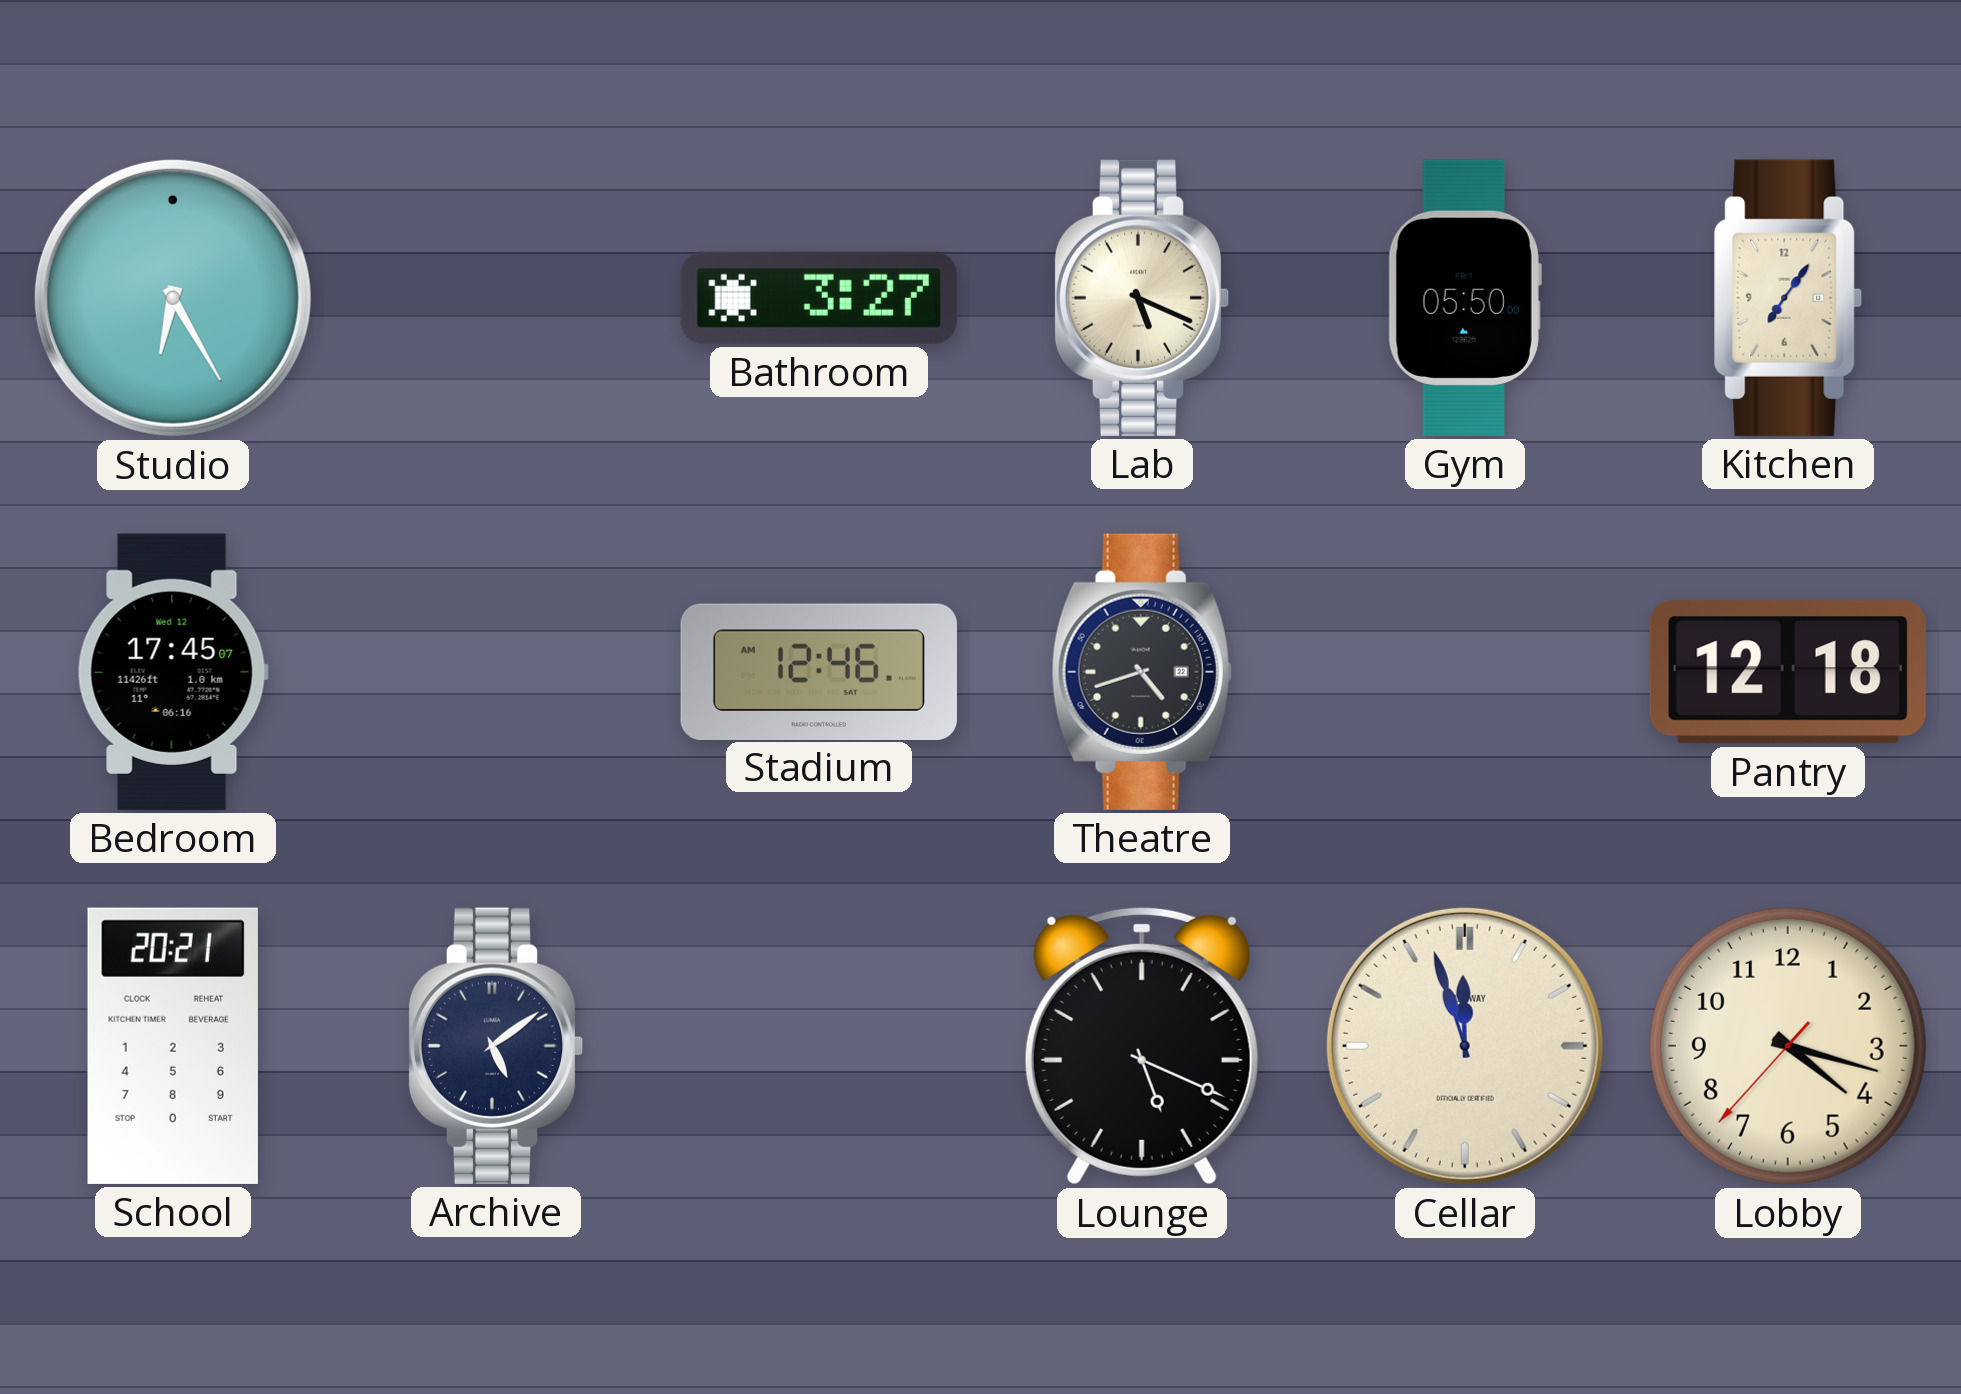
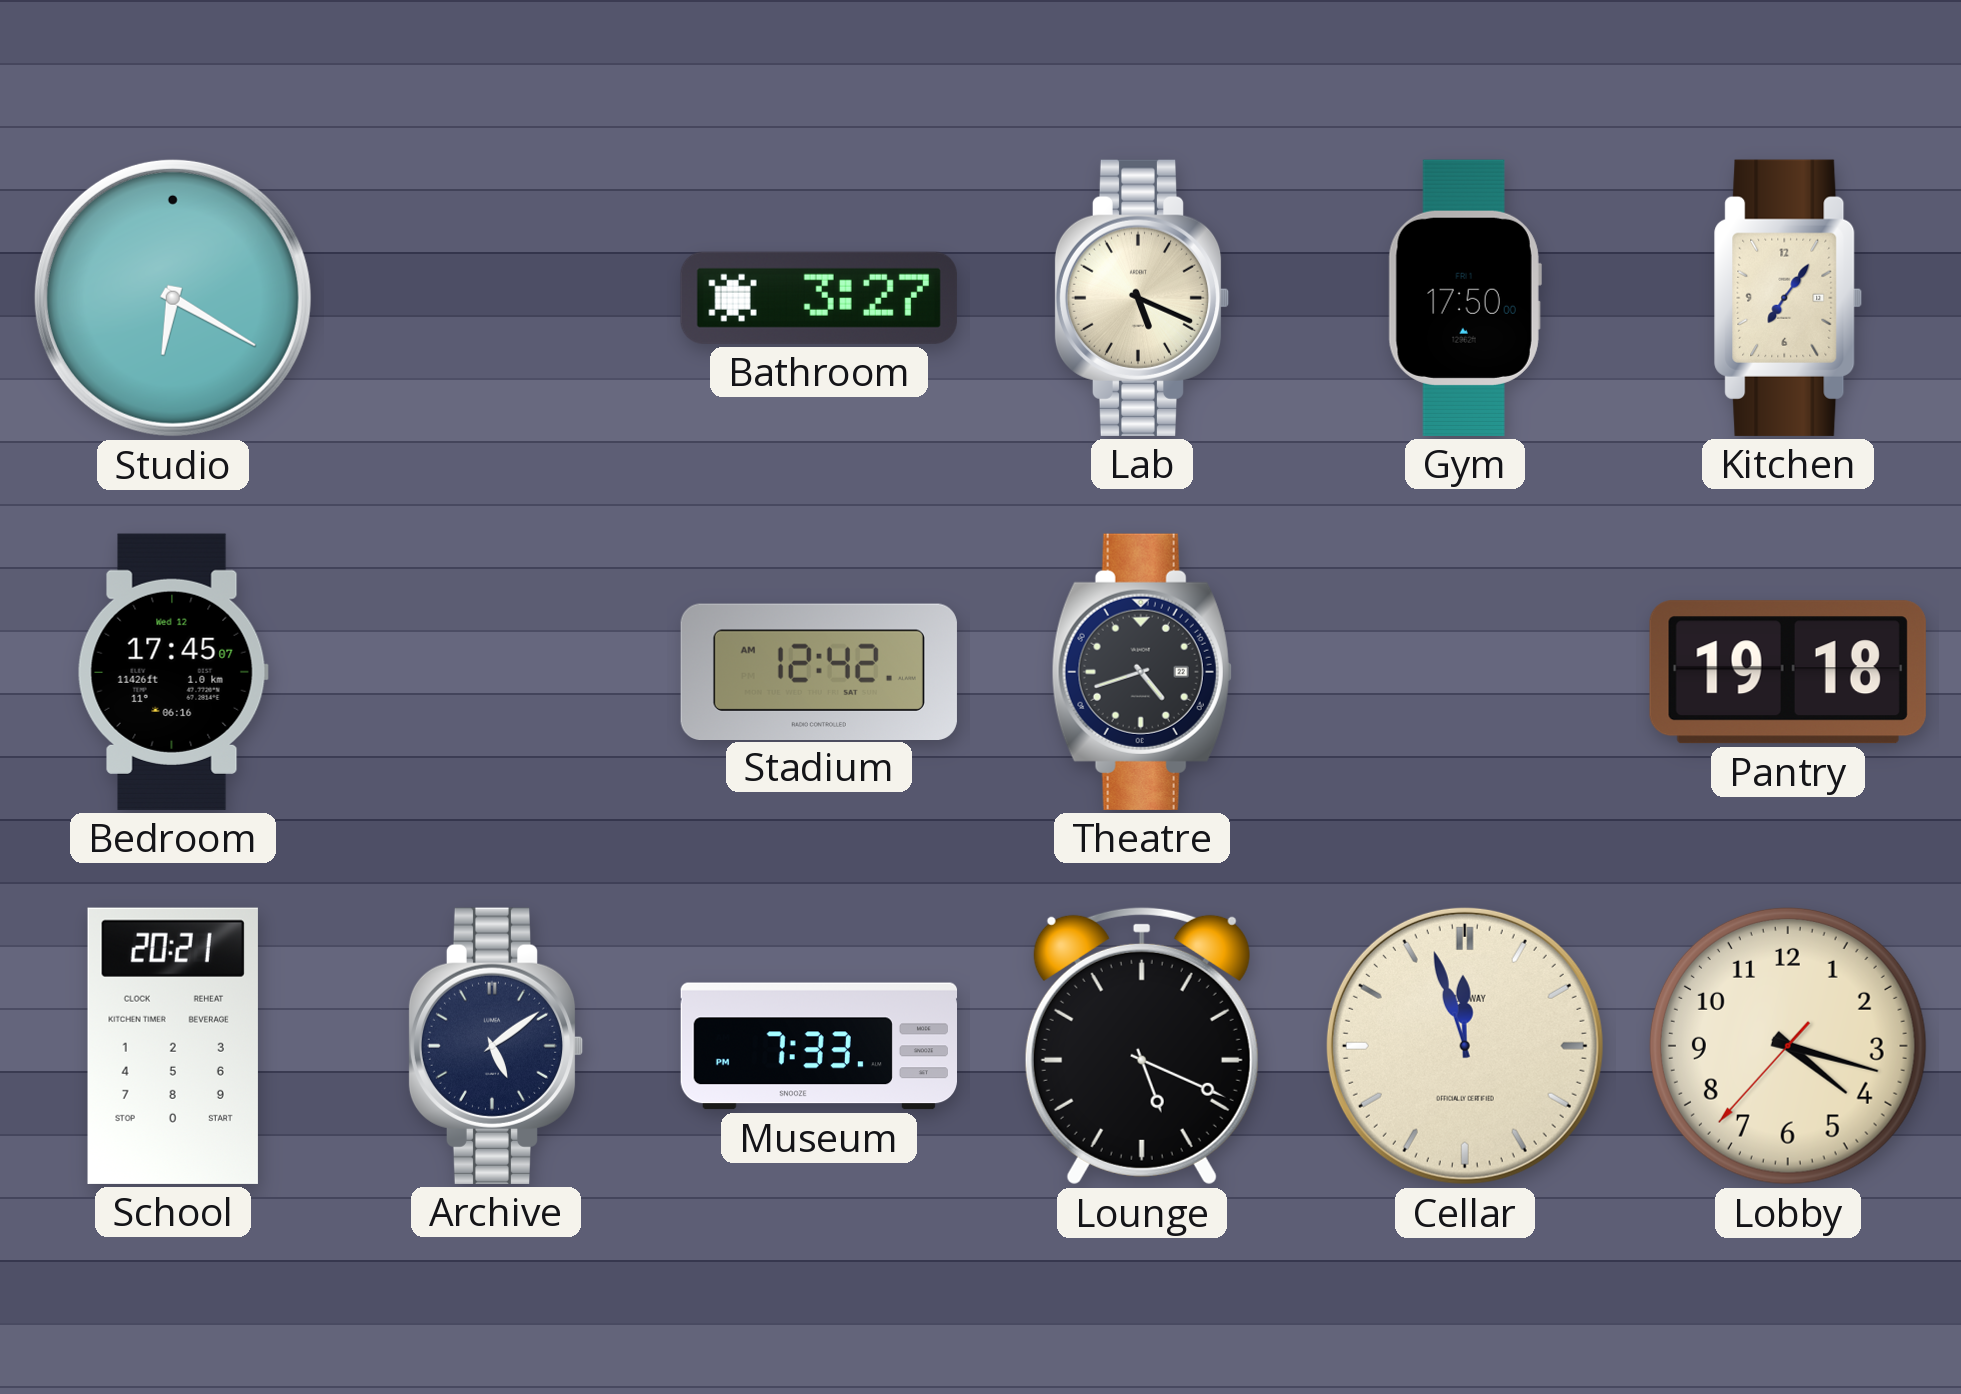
Studio: 6:25 -> 6:20
Gym: 05:50 -> 17:50
Stadium: 12:46 -> 12:42
Pantry: 12:18 -> 19:18
Museum: none -> 7:33
